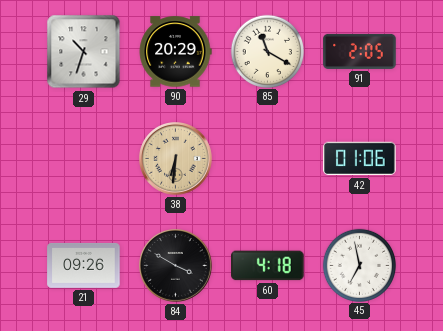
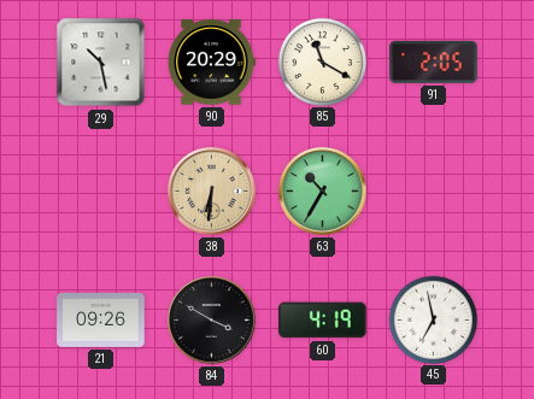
29: 10:33 -> 10:28
63: none -> 10:35
42: 01:06 -> none
60: 4:18 -> 4:19
